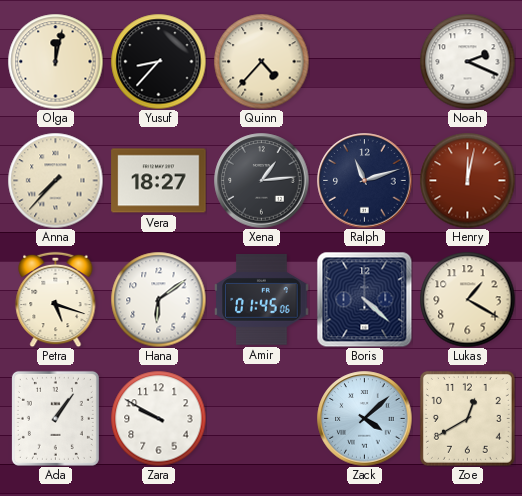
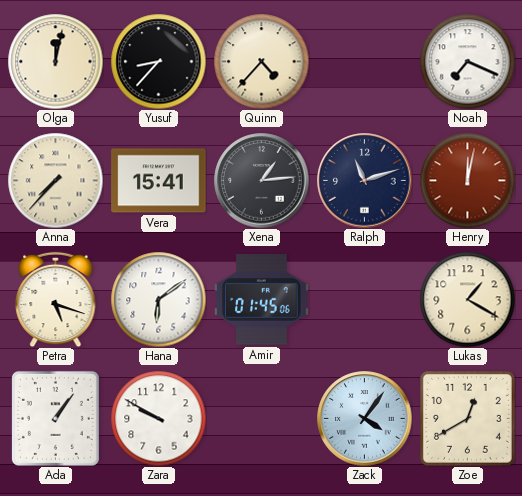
Noah: 2:19 -> 7:19
Vera: 18:27 -> 15:41
Boris: 4:22 -> none
Zack: 4:08 -> 4:06
